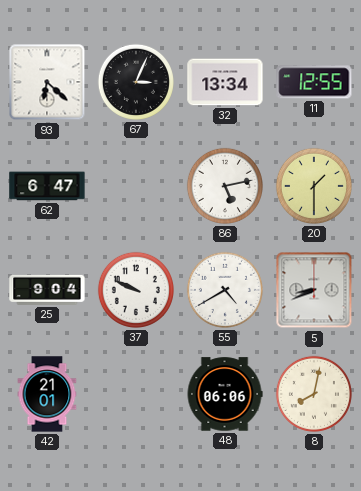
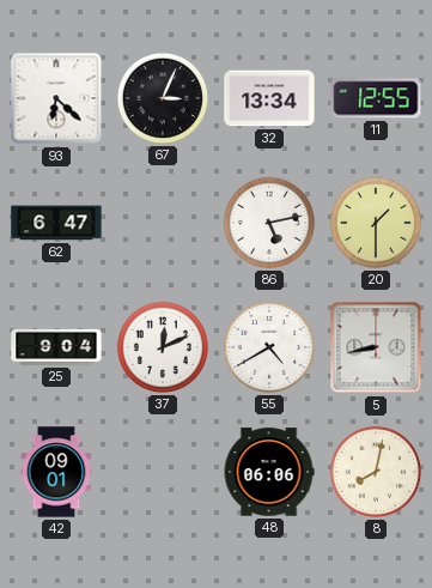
37: 9:49 -> 12:11
5: 8:41 -> 8:43
42: 21:01 -> 09:01
